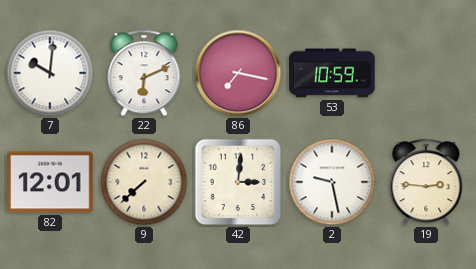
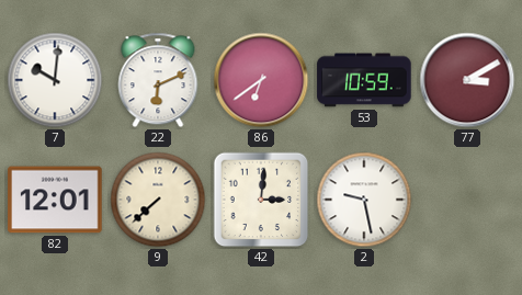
86: 7:17 -> 6:39
77: none -> 3:10
19: 2:46 -> none
